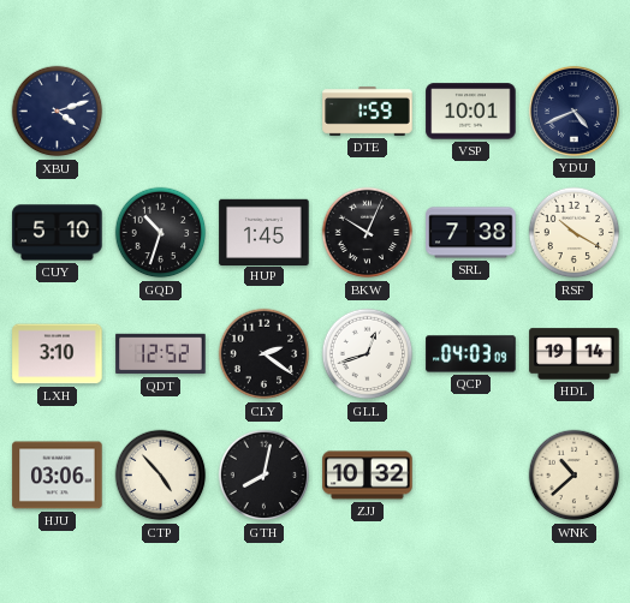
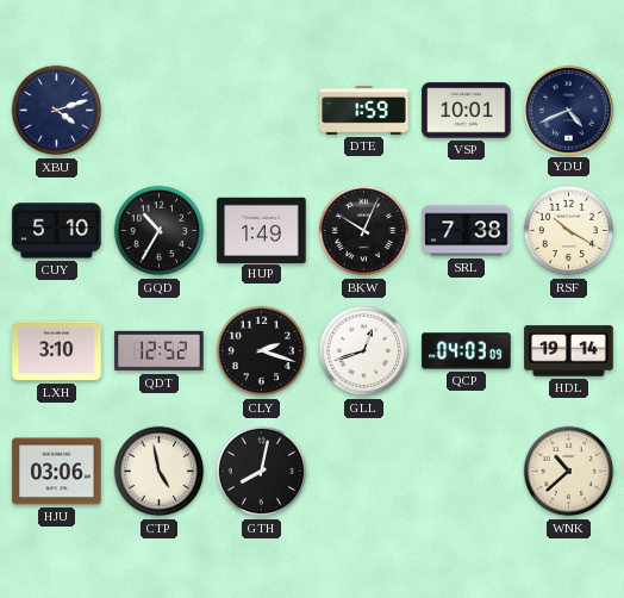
GQD: 10:33 -> 10:35
HUP: 1:45 -> 1:49
CLY: 2:21 -> 2:18
CTP: 4:53 -> 4:58
ZJJ: 10:32 -> none
